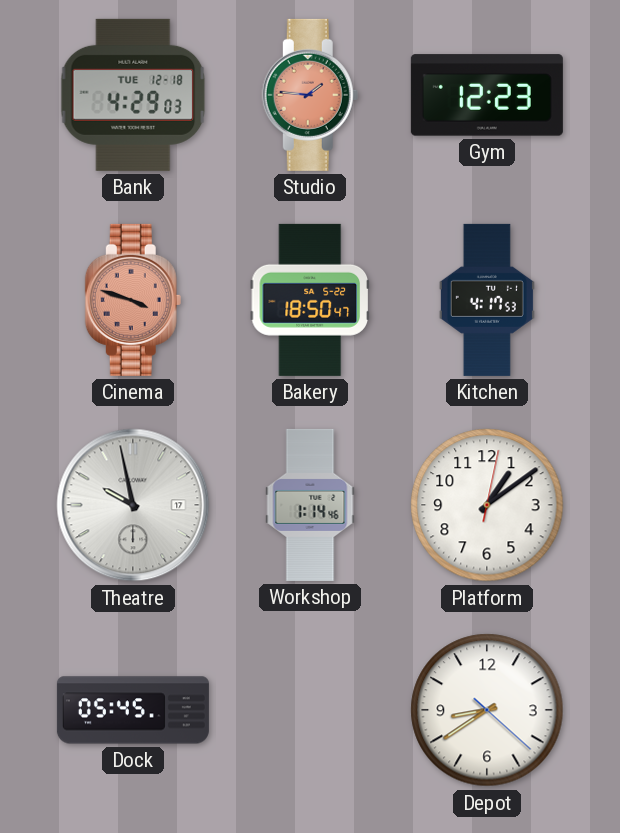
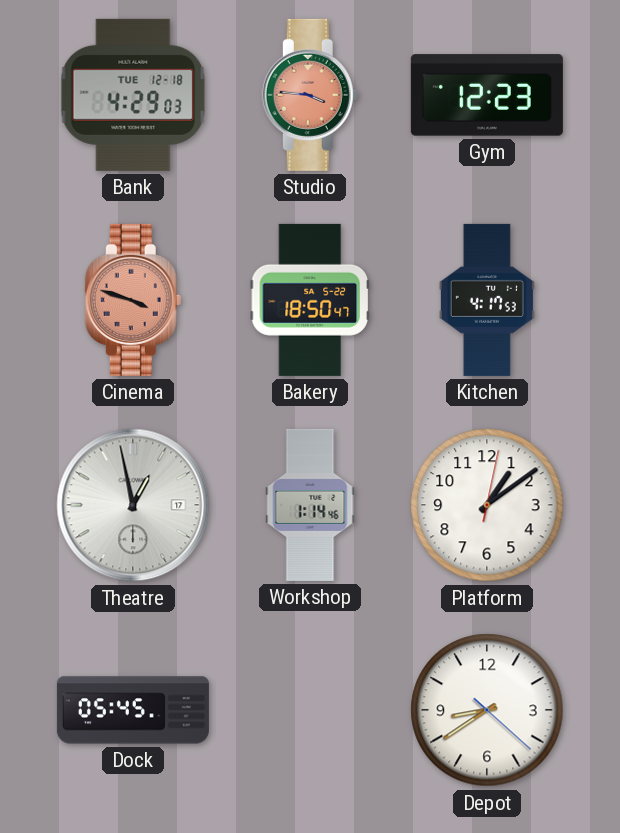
Studio: 1:46 -> 3:46
Theatre: 9:58 -> 12:58
